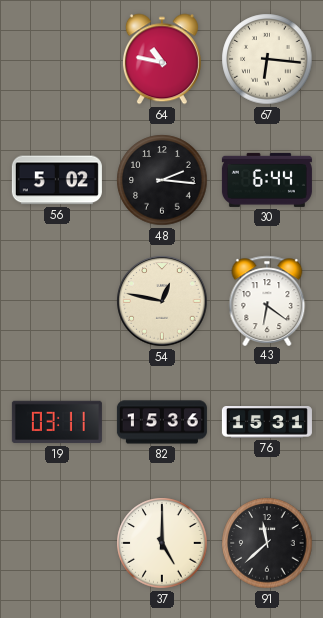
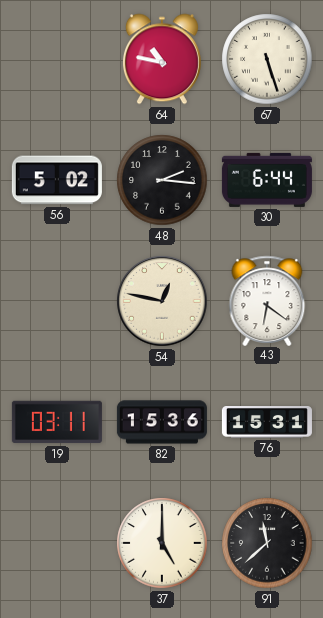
67: 6:16 -> 5:27
